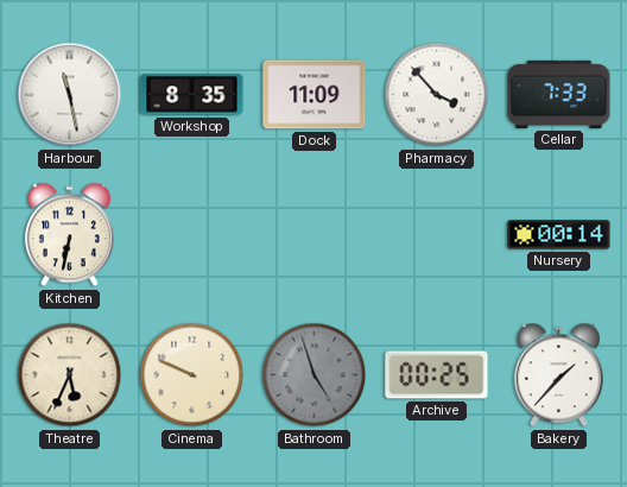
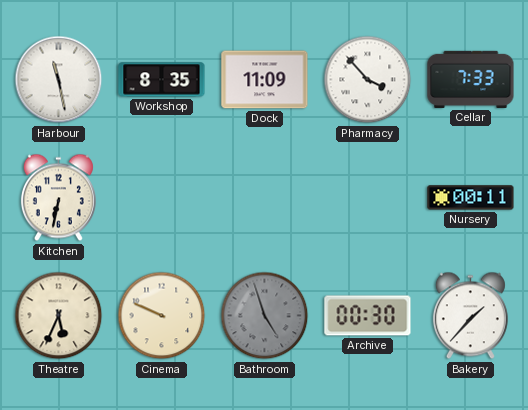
Nursery: 00:14 -> 00:11
Archive: 00:25 -> 00:30
